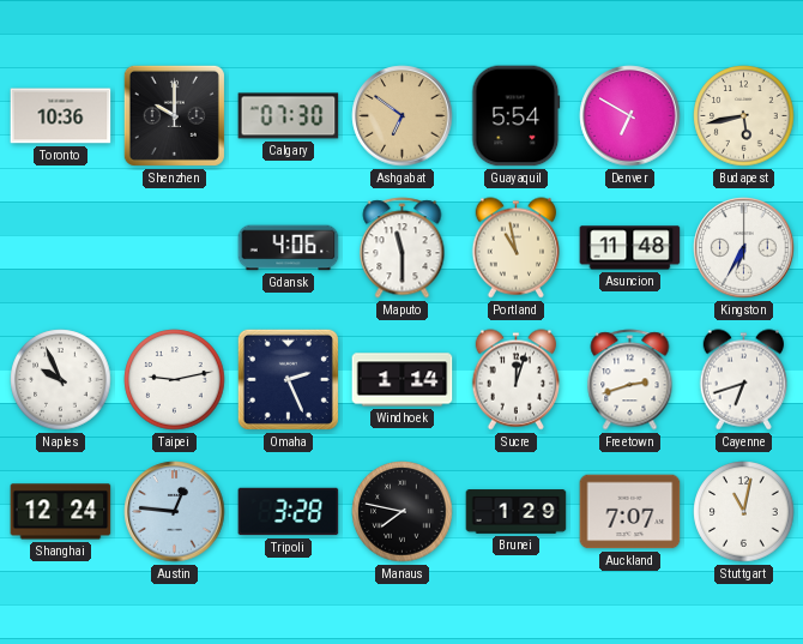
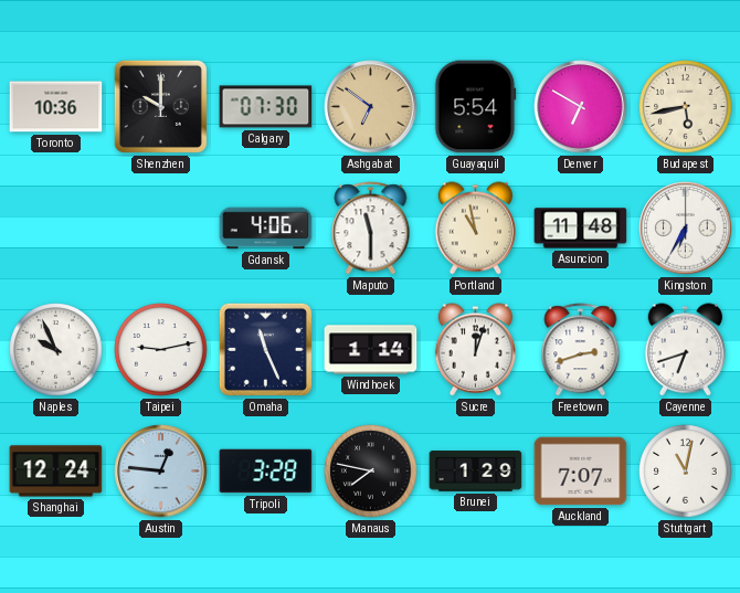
Omaha: 2:26 -> 11:26
